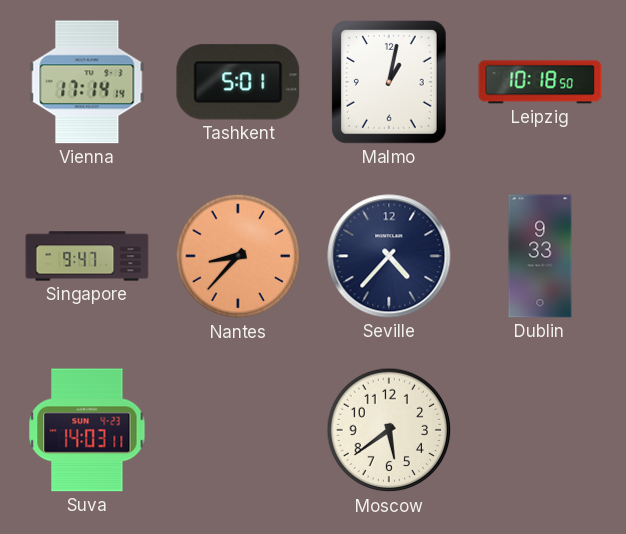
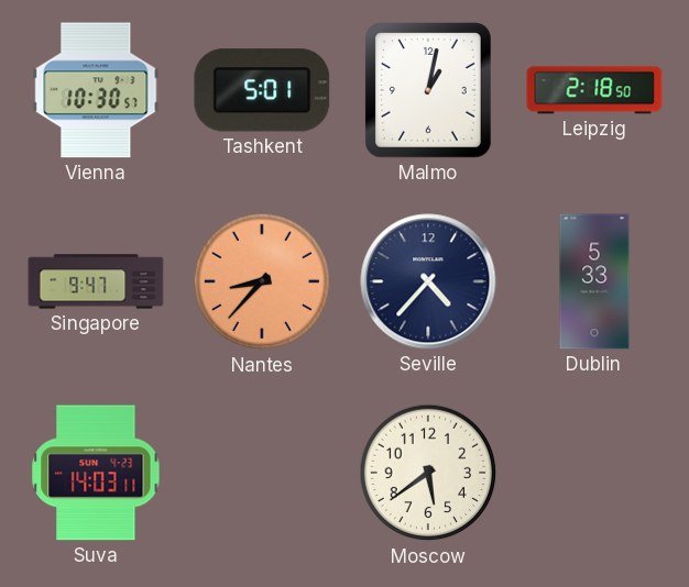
Vienna: 17:14 -> 10:30
Leipzig: 10:18 -> 2:18
Dublin: 9:33 -> 5:33
